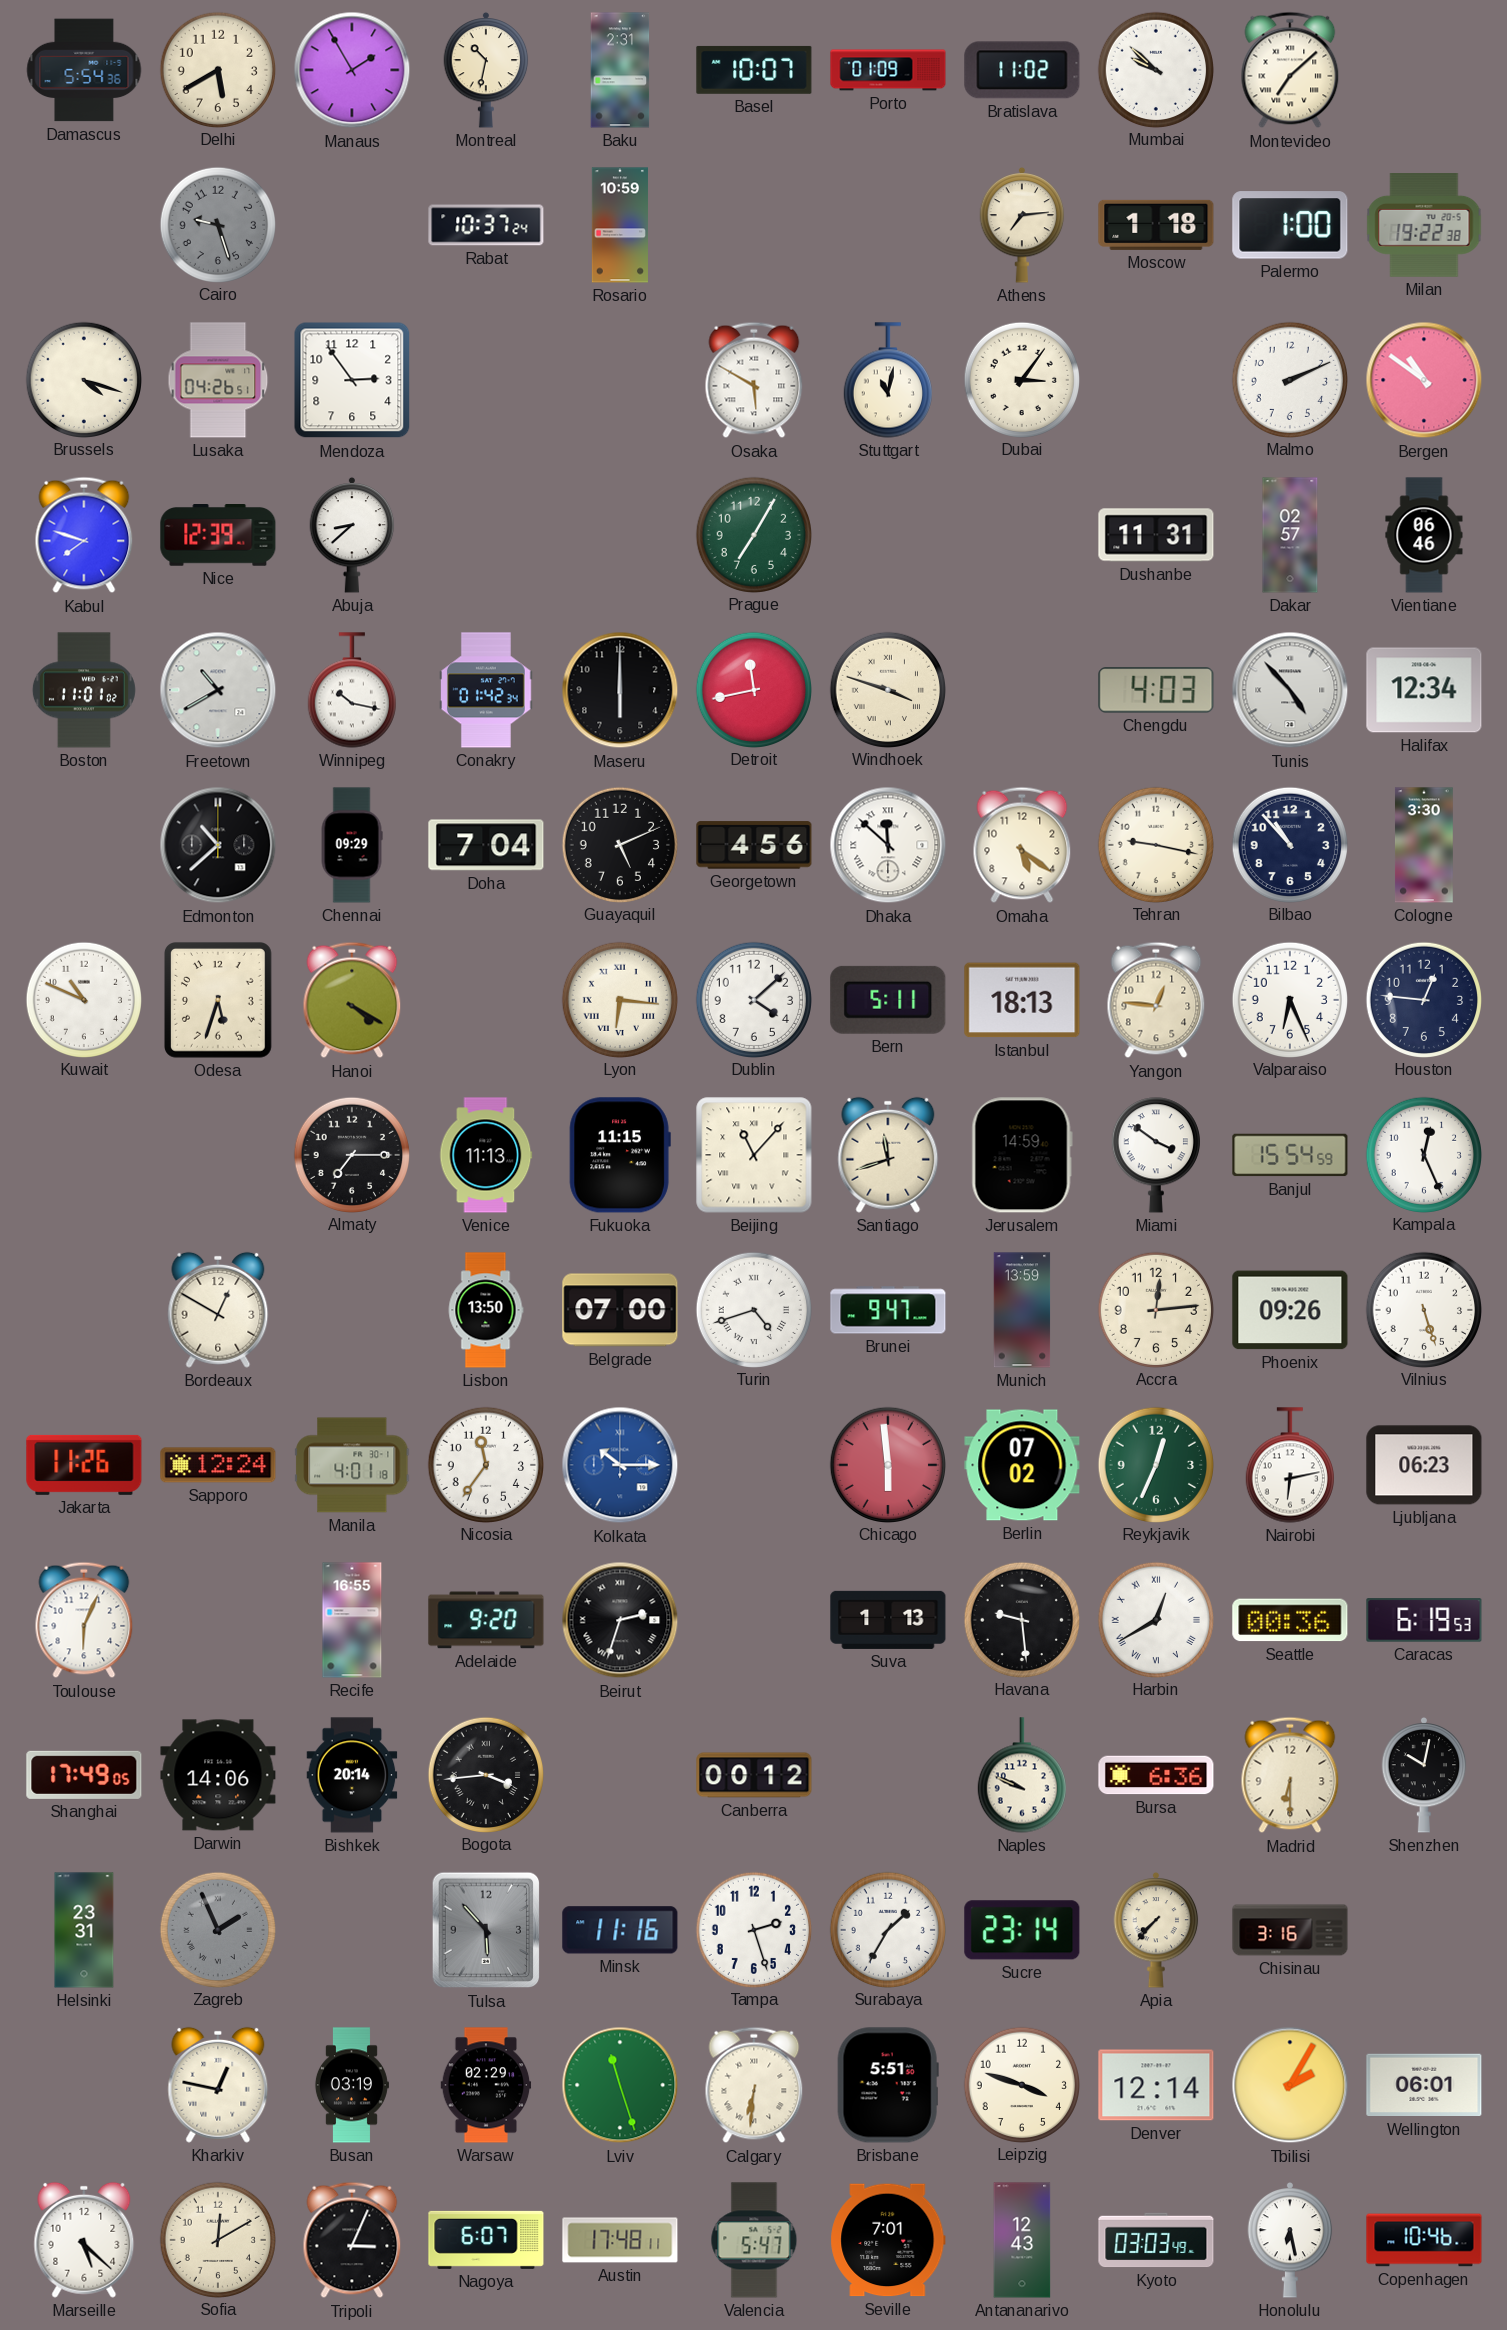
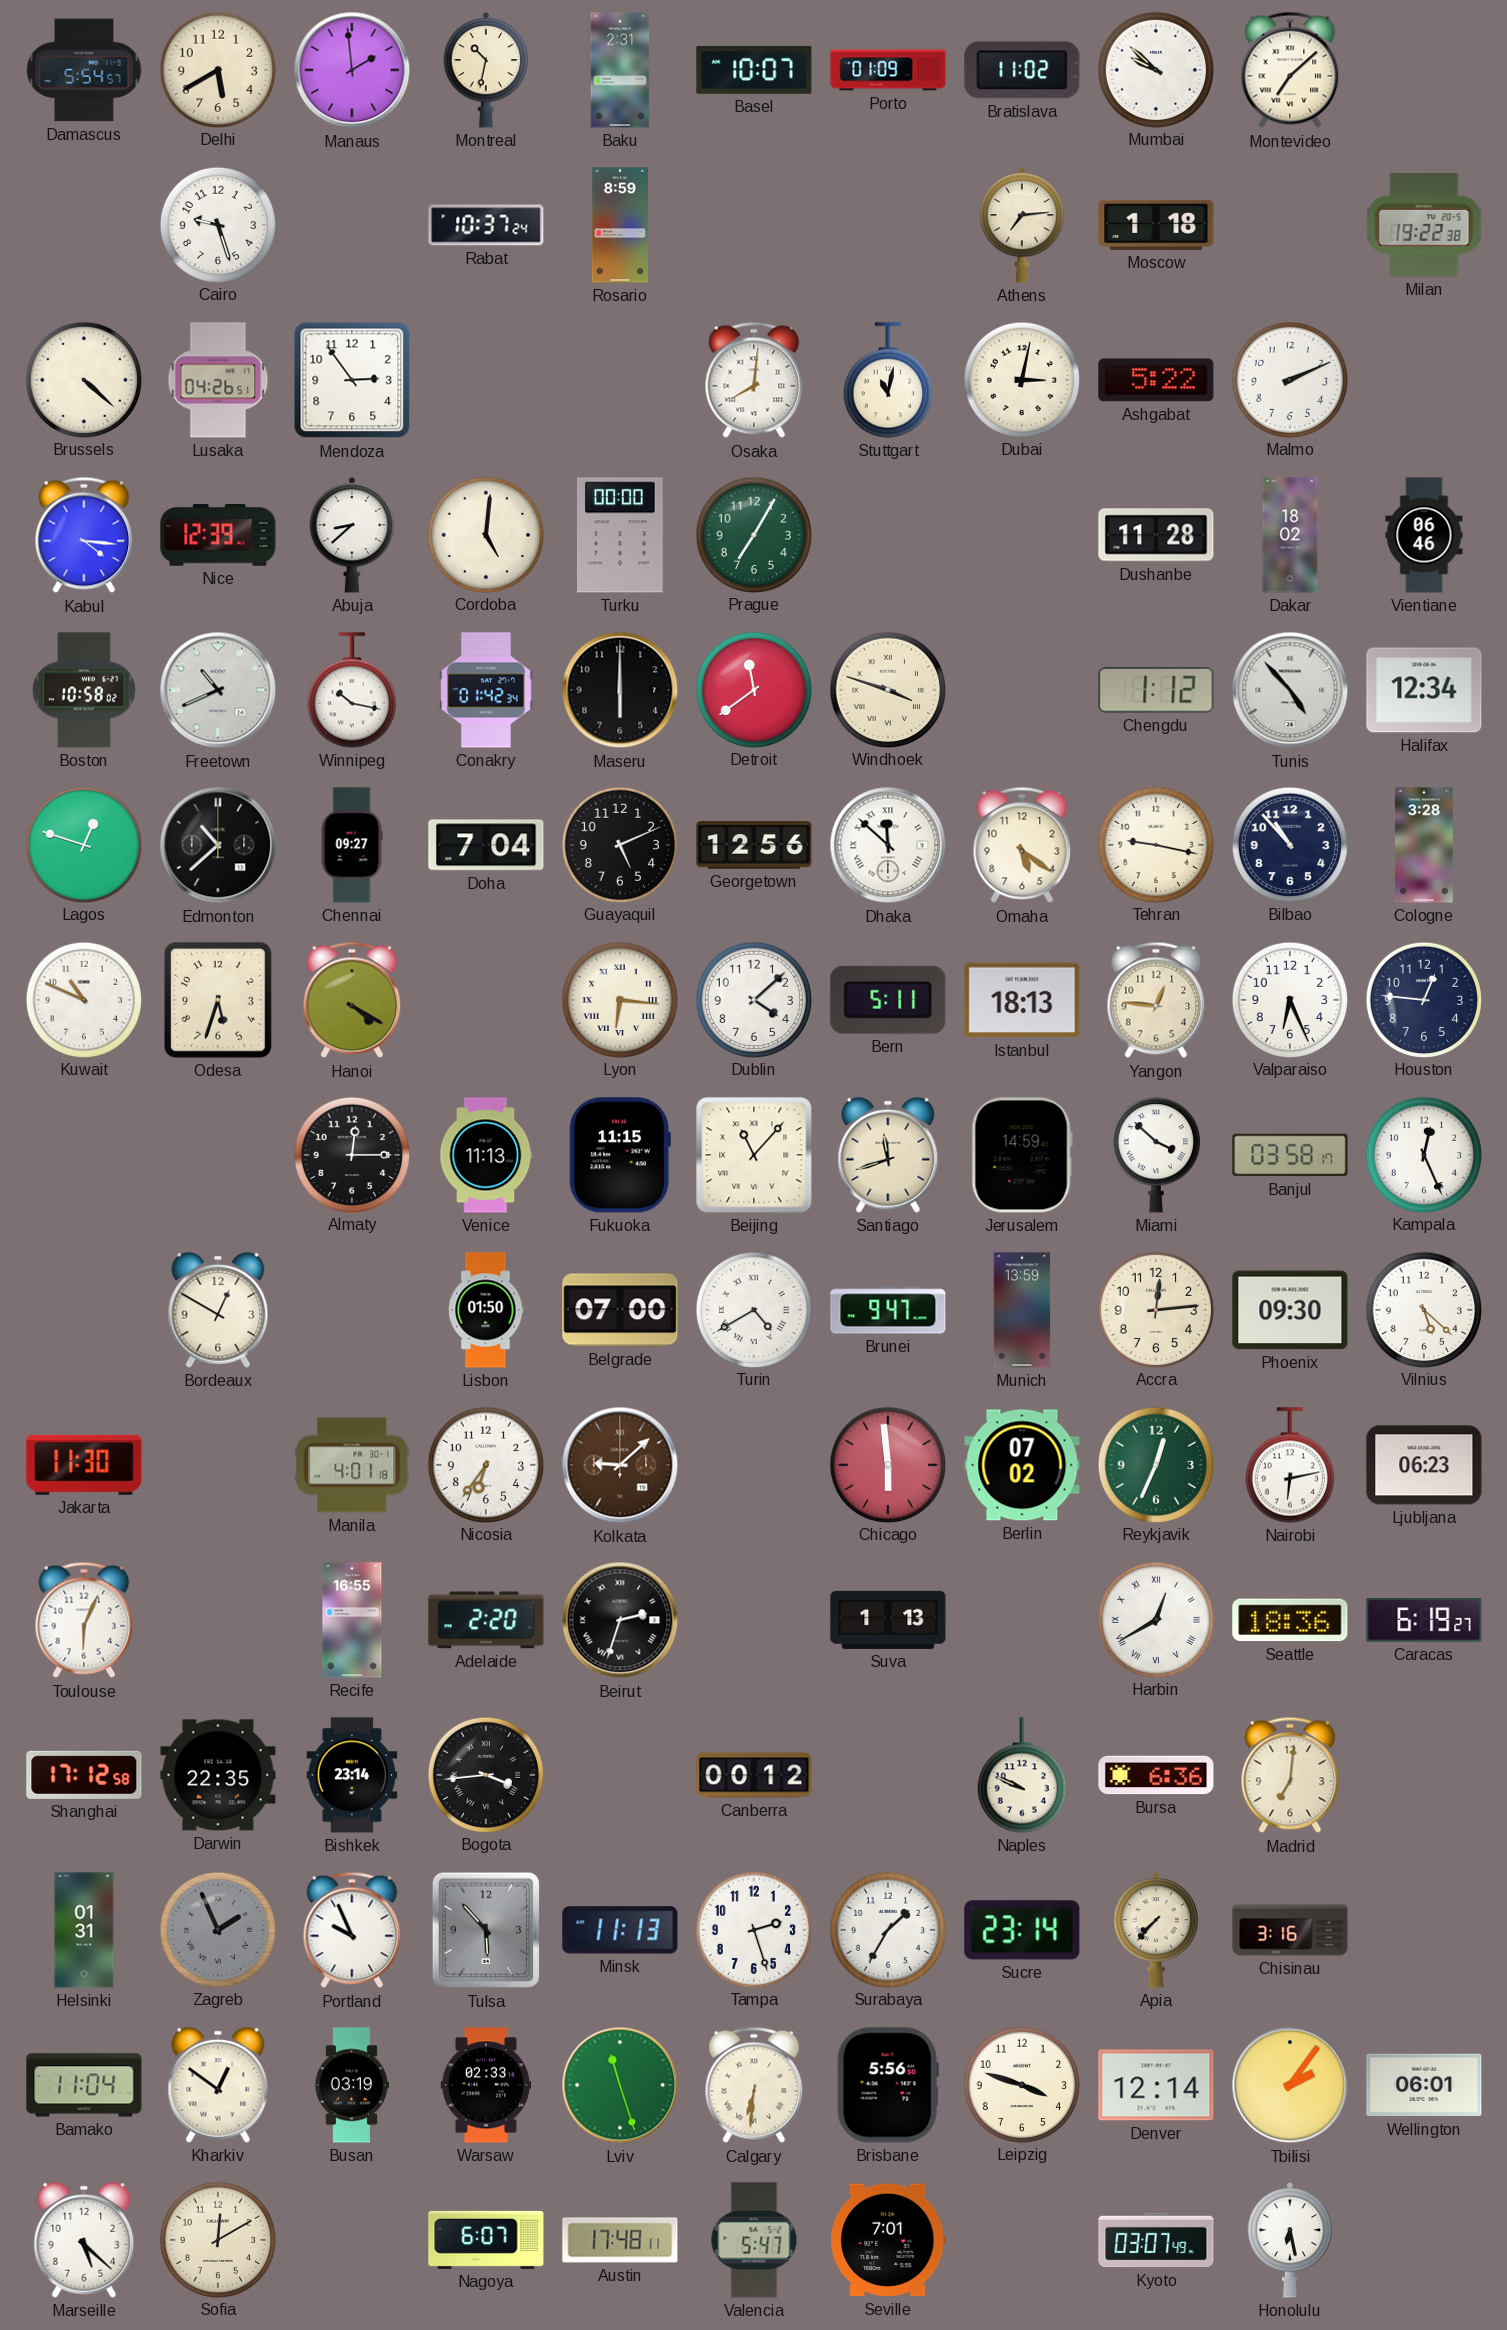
Damascus: 5:54:36 -> 5:54:57
Manaus: 1:55 -> 1:59
Cairo dial: grey -> white
Rosario: 10:59 -> 8:59
Palermo: 1:00 -> none
Brussels: 4:18 -> 4:22
Osaka: 5:50 -> 8:01
Dubai: 3:06 -> 3:02
Ashgabat: none -> 5:22
Bergen: 10:51 -> none
Kabul: 7:48 -> 4:16
Cordoba: none -> 5:01
Turku: none -> 00:00
Dushanbe: 11:31 -> 11:28
Dakar: 02:57 -> 18:02
Boston: 11:01 -> 10:58
Freetown: 10:40 -> 10:41
Detroit: 11:43 -> 11:39
Chengdu: 4:03 -> 1:12
Lagos: none -> 12:48
Chennai: 09:29 -> 09:27
Georgetown: 4:56 -> 12:56
Cologne: 3:30 -> 3:28
Almaty: 7:15 -> 12:15
Miami: 3:51 -> 3:52
Banjul: 15:54 -> 03:58
Lisbon: 13:50 -> 01:50
Turin: 4:42 -> 4:40
Phoenix: 09:26 -> 09:30
Vilnius: 5:27 -> 5:22
Jakarta: 11:26 -> 11:30
Sapporo: 12:24 -> none
Nicosia: 11:36 -> 6:36
Kolkata: 10:15 -> 9:08
Kolkata dial: blue -> brown
Adelaide: 9:20 -> 2:20
Havana: 9:29 -> none
Seattle: 00:36 -> 18:36
Caracas: 6:19:53 -> 6:19:27
Shanghai: 17:49 -> 17:12
Darwin: 14:06 -> 22:35
Bishkek: 20:14 -> 23:14
Madrid: 6:30 -> 7:01
Shenzhen: 10:02 -> none
Helsinki: 23:31 -> 01:31
Portland: none -> 9:56
Minsk: 11:16 -> 11:13
Bamako: none -> 11:04
Kharkiv: 12:47 -> 12:51
Warsaw: 02:29 -> 02:33
Brisbane: 5:51 -> 5:56
Tbilisi: 2:05 -> 2:06
Tripoli: 3:04 -> none
Antananarivo: 12:43 -> none
Kyoto: 03:03 -> 03:07
Copenhagen: 10:46 -> none
